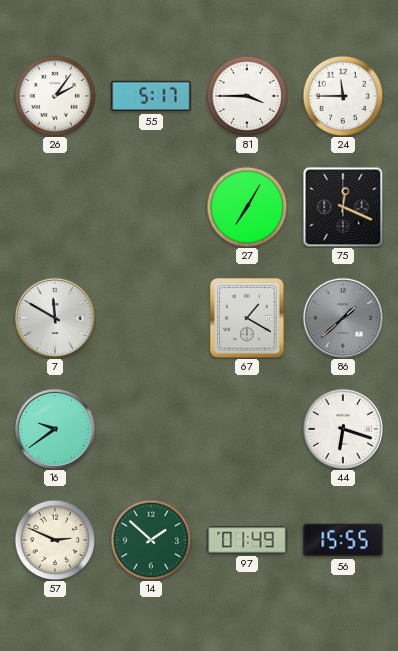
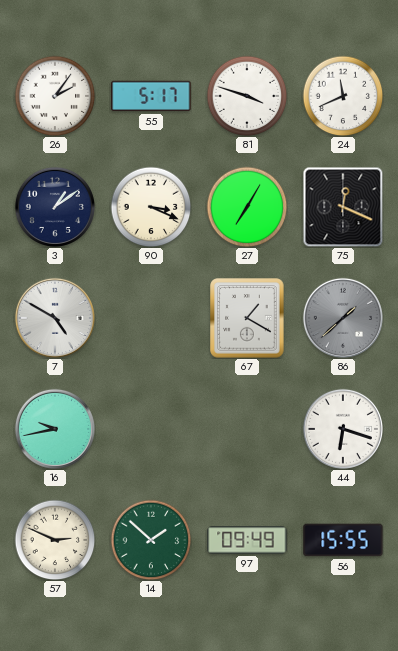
81: 3:45 -> 3:48
24: 11:45 -> 11:41
3: none -> 1:09
90: none -> 3:19
7: 11:50 -> 4:50
16: 9:39 -> 9:43
97: 01:49 -> 09:49
